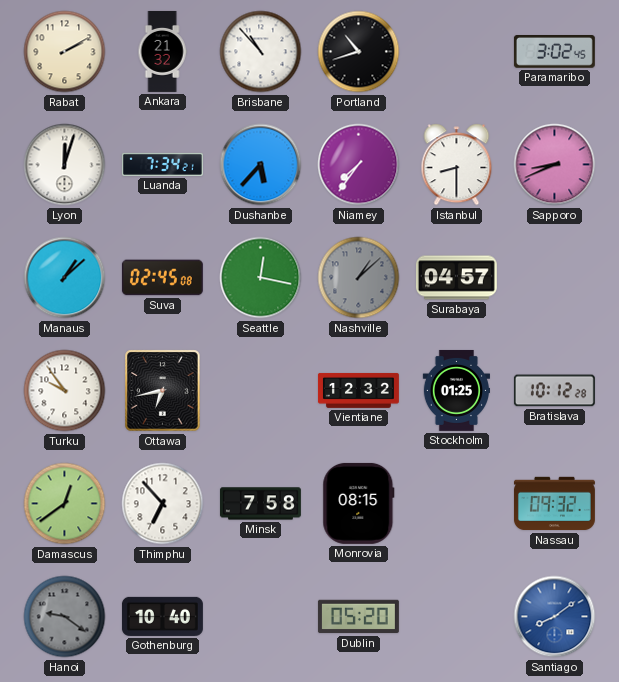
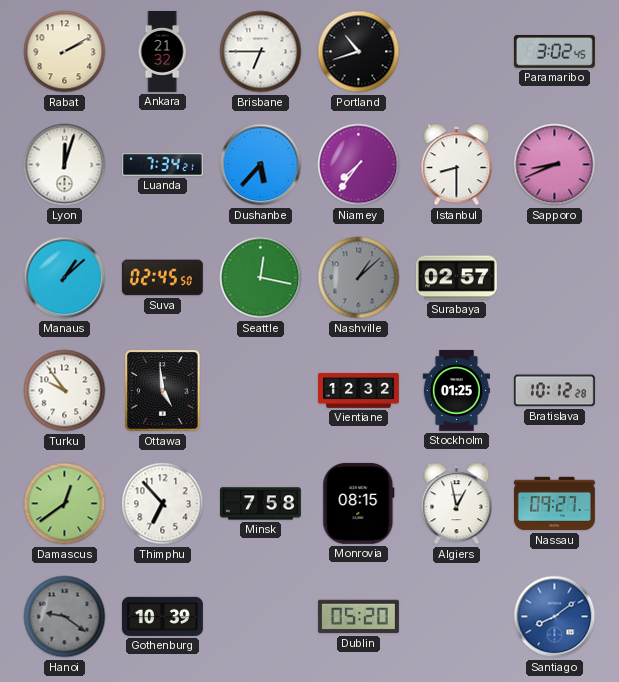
Brisbane: 10:53 -> 6:45
Suva: 02:45:08 -> 02:45:50
Surabaya: 04:57 -> 02:57
Ottawa: 6:43 -> 4:59
Algiers: none -> 12:58
Nassau: 09:32 -> 09:27
Gothenburg: 10:40 -> 10:39
